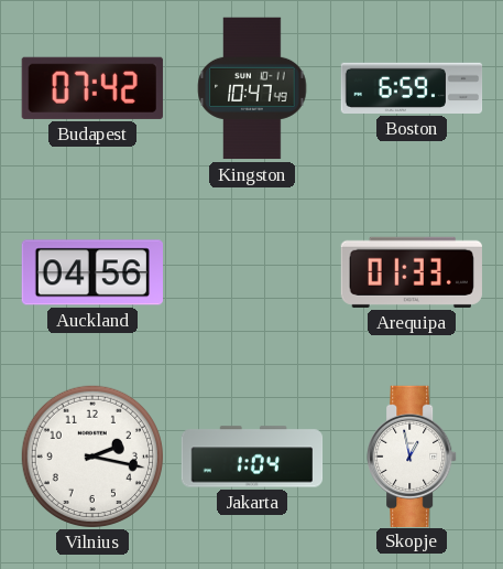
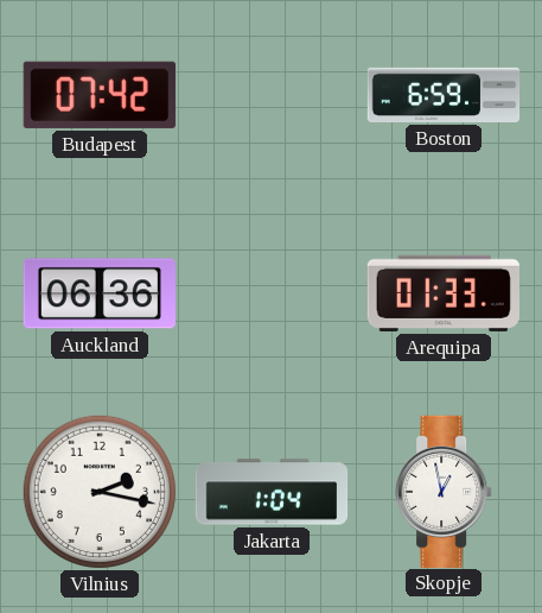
Kingston: 10:47 -> none
Auckland: 04:56 -> 06:36
